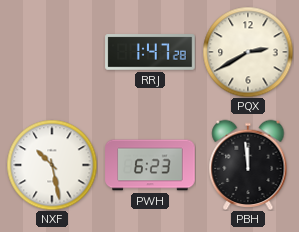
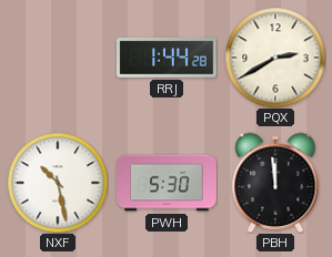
RRJ: 1:47 -> 1:44
PWH: 6:23 -> 5:30
